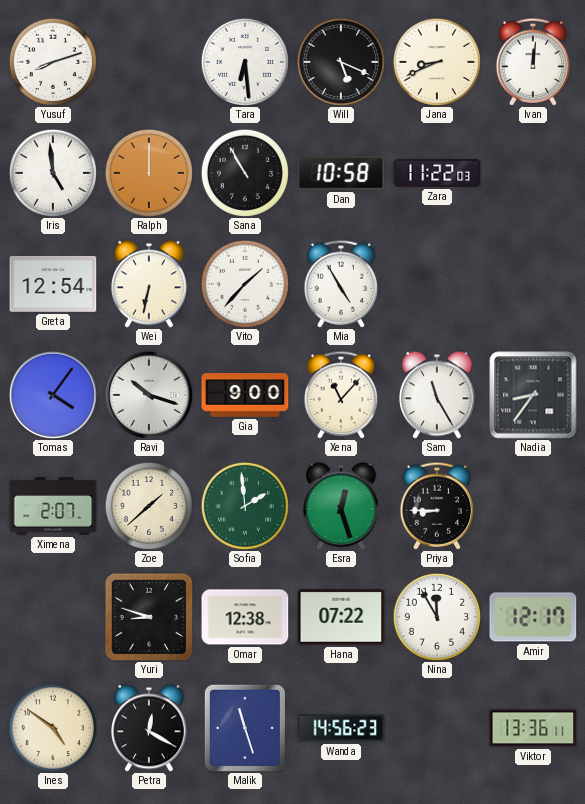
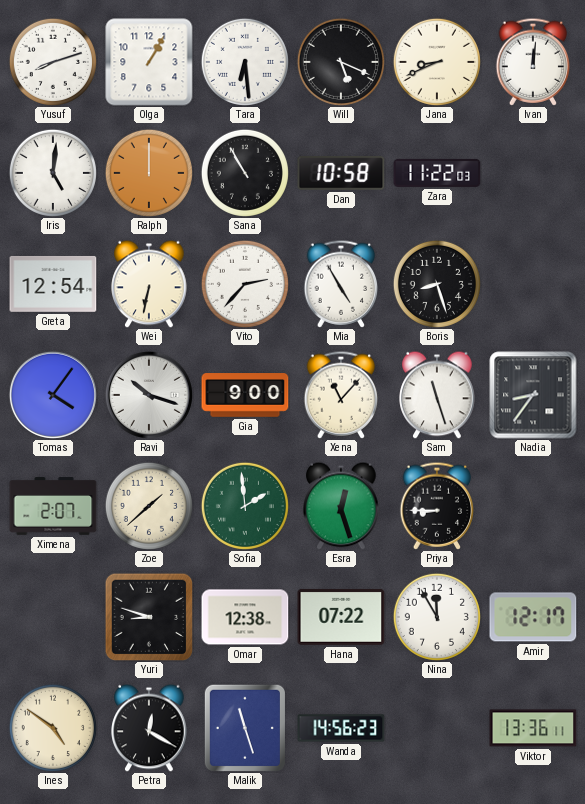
Olga: none -> 1:05
Iris: 4:59 -> 5:01
Vito: 1:37 -> 2:37
Boris: none -> 8:27
Sam: 11:25 -> 11:27
